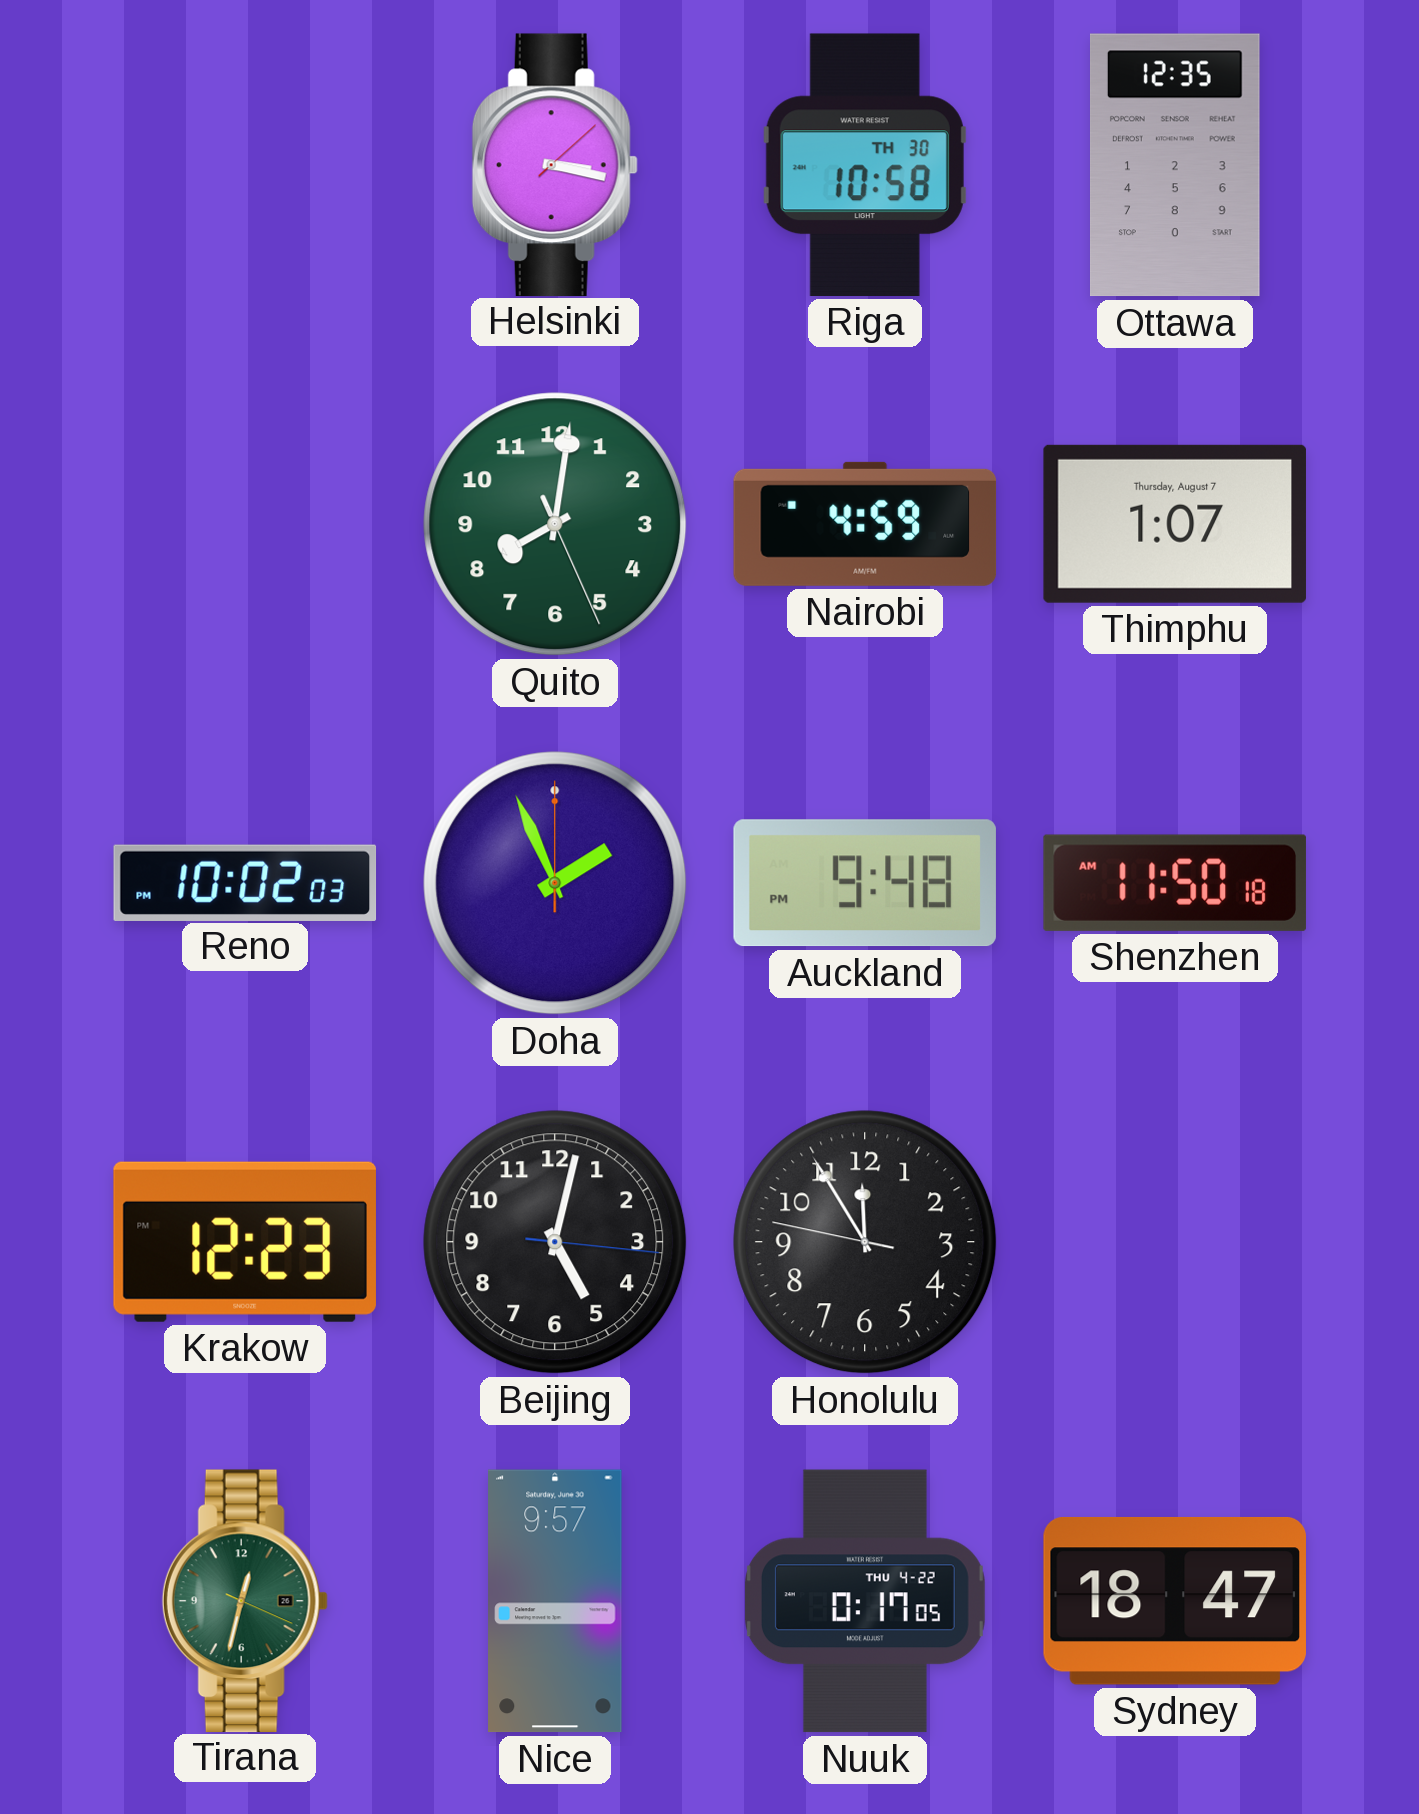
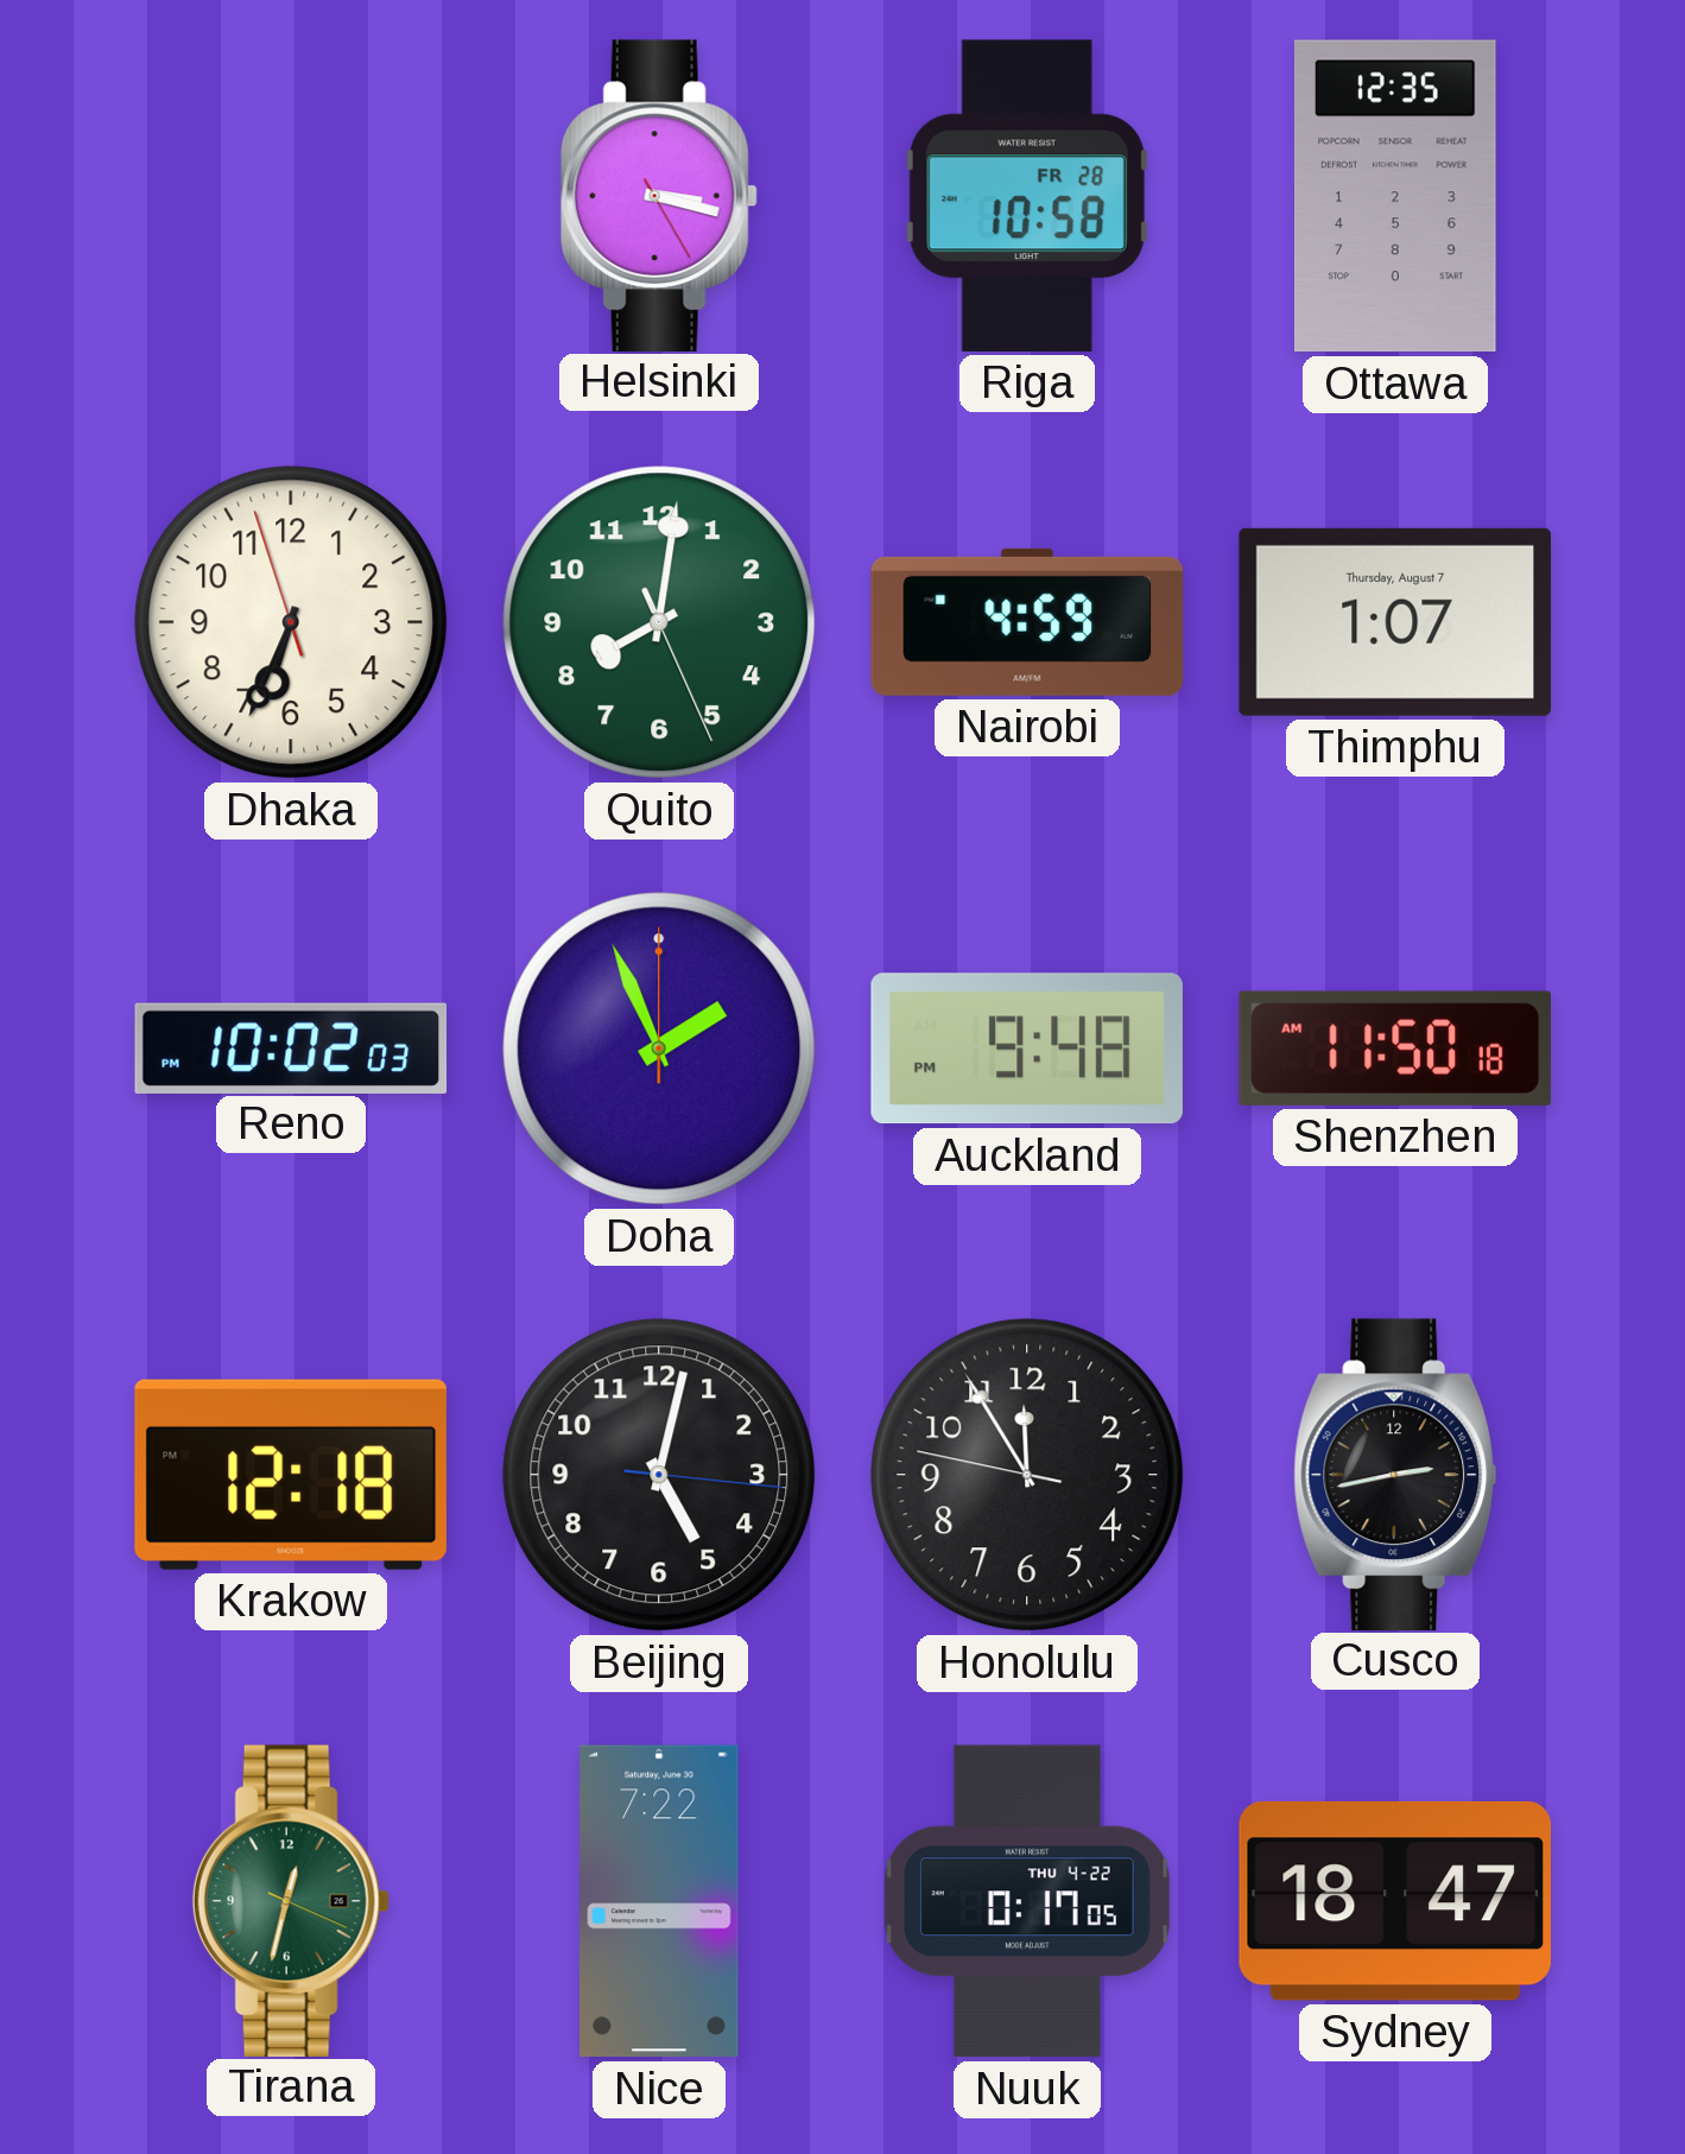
Helsinki: 3:17:08 -> 3:17:25
Riga date: TH 30 -> FR 28
Dhaka: none -> 6:33
Krakow: 12:23 -> 12:18
Cusco: none -> 2:43
Nice: 9:57 -> 7:22
